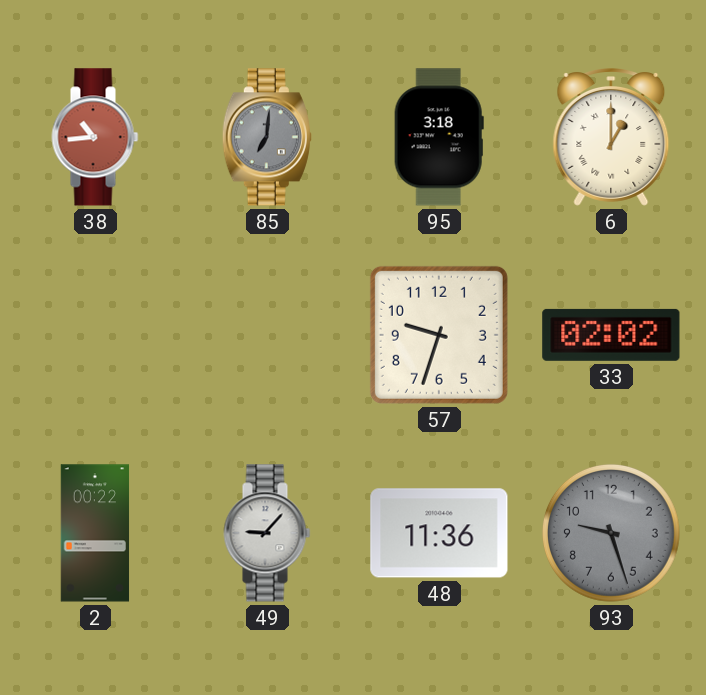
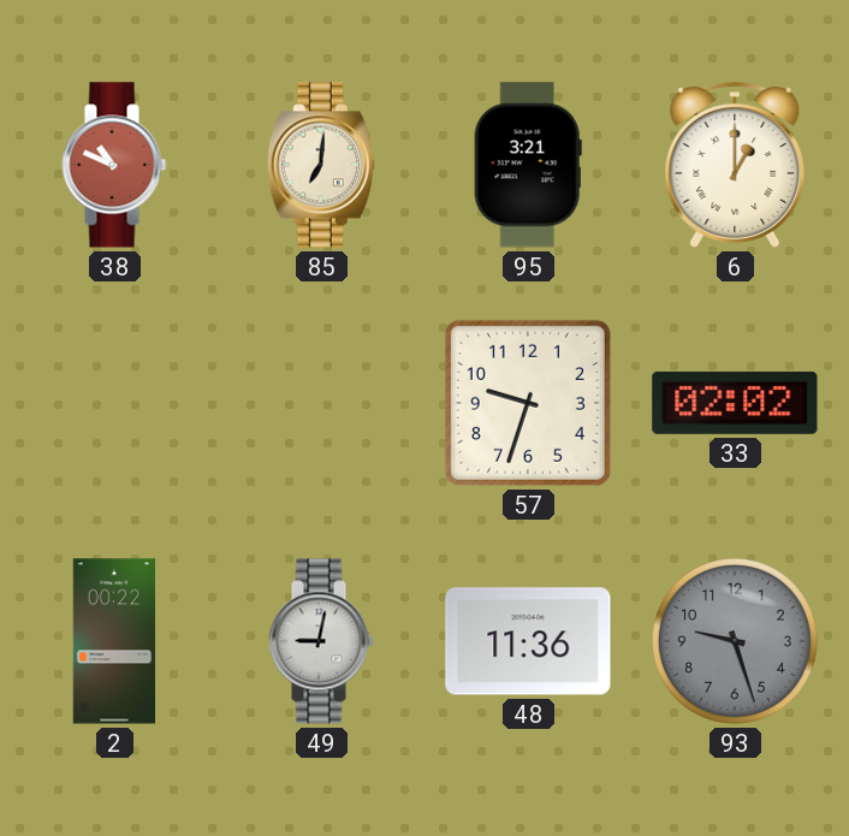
38: 10:44 -> 10:49
85 dial: grey -> cream
95: 3:18 -> 3:21
49: 9:07 -> 9:02
